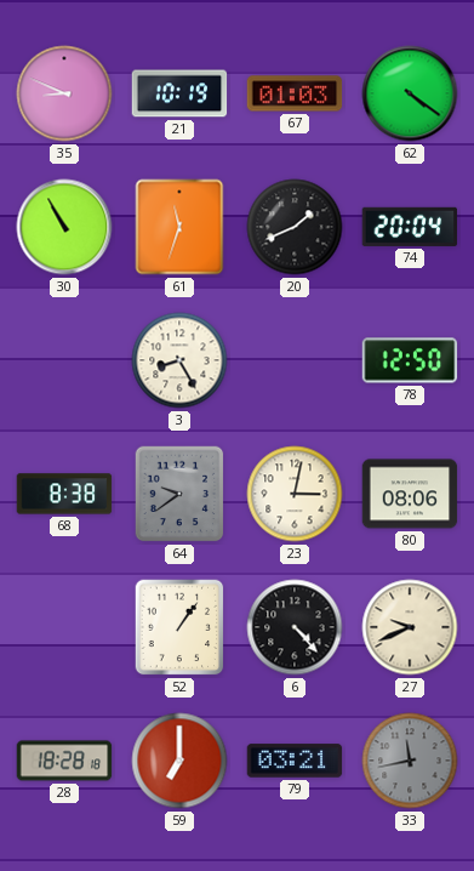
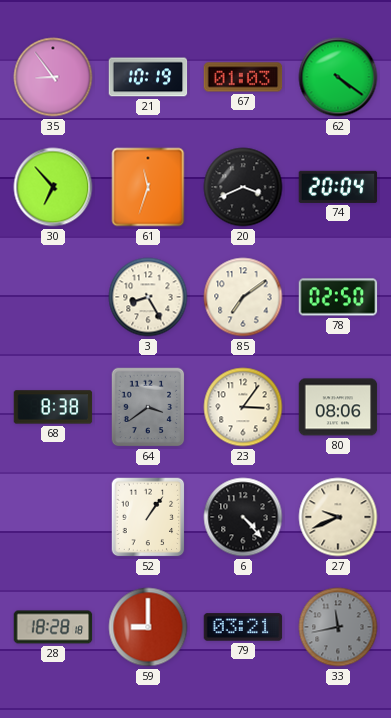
35: 8:49 -> 8:54
30: 10:55 -> 6:53
20: 1:41 -> 3:41
85: none -> 7:09
78: 12:50 -> 02:50
64: 9:39 -> 3:39
23: 3:02 -> 3:06
59: 7:00 -> 9:00
